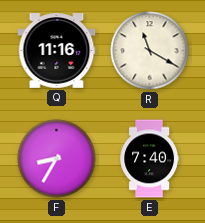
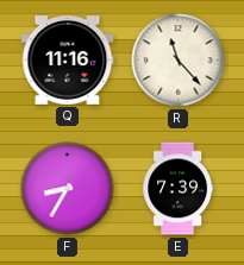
R: 11:20 -> 11:23
E: 7:40 -> 7:39
